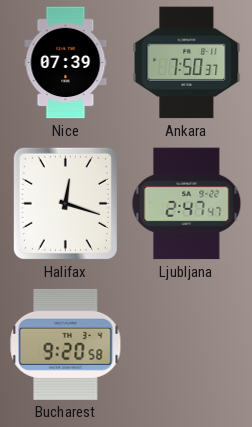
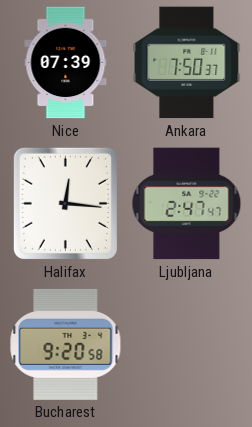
Halifax: 12:18 -> 12:16
